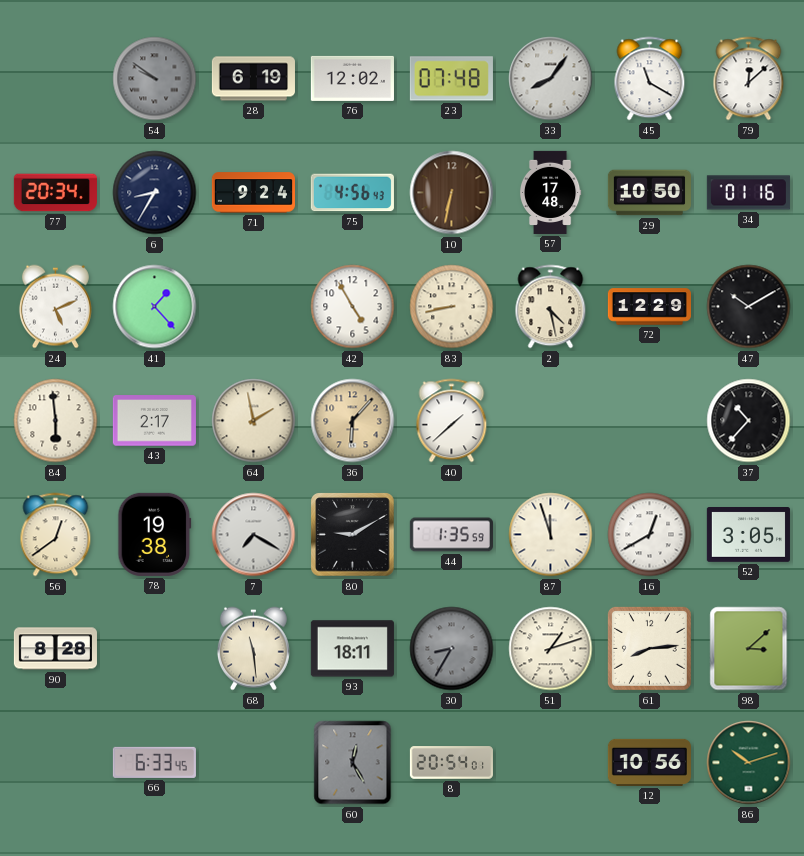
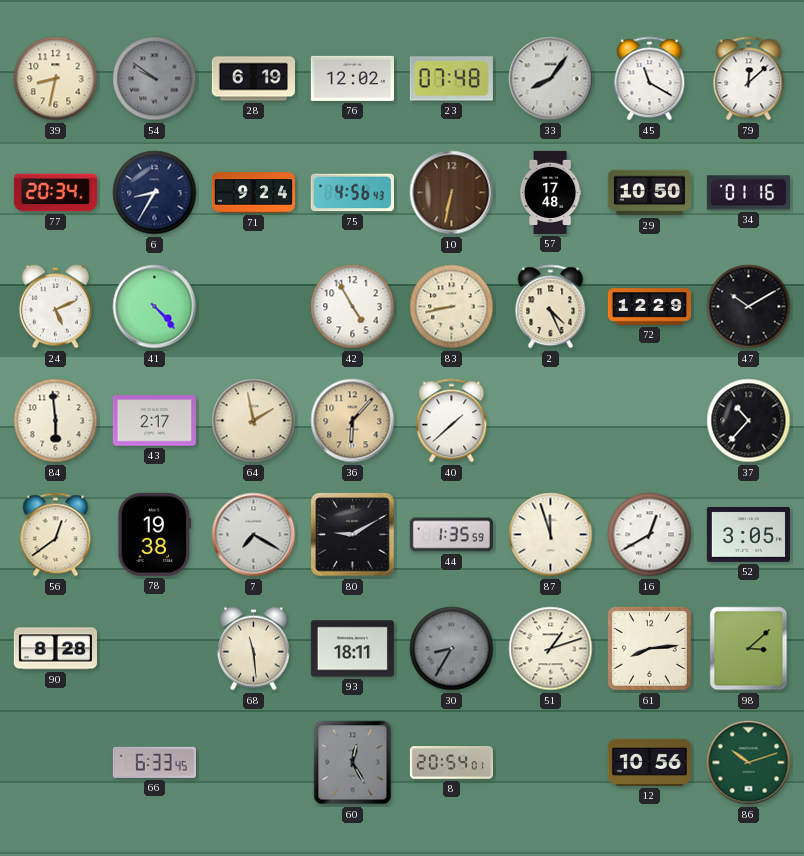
39: none -> 8:32
41: 1:23 -> 4:23
2: 4:28 -> 4:26
